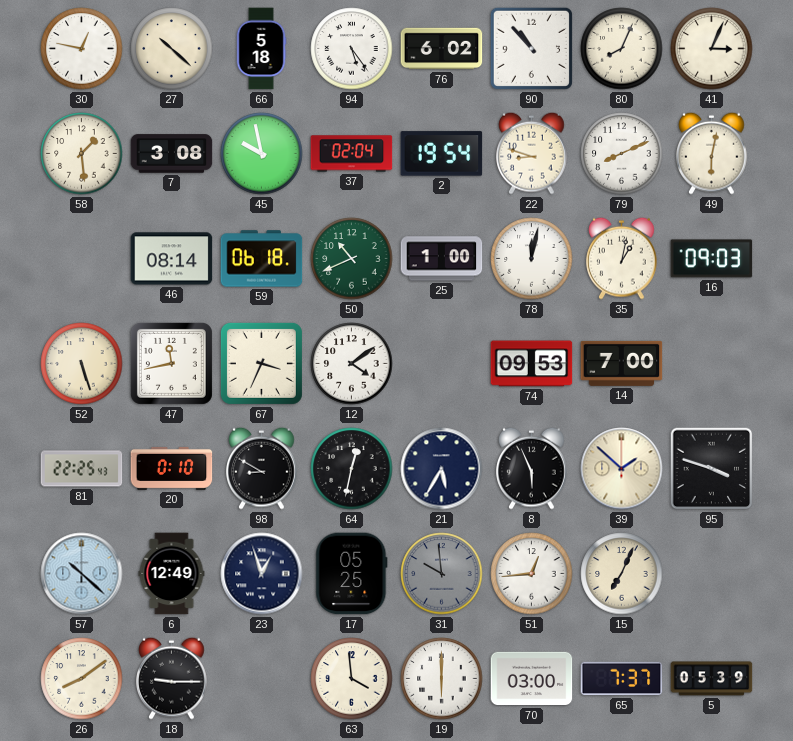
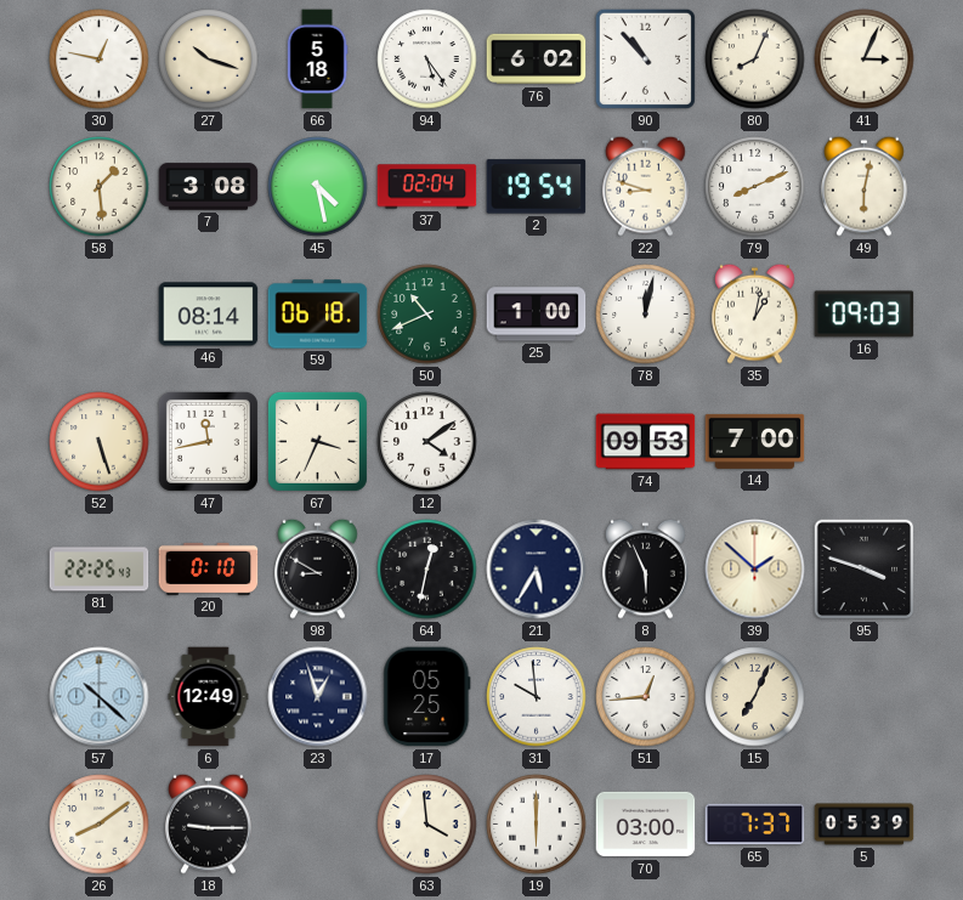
27: 10:22 -> 10:18
45: 9:58 -> 4:28
31 dial: grey -> white
